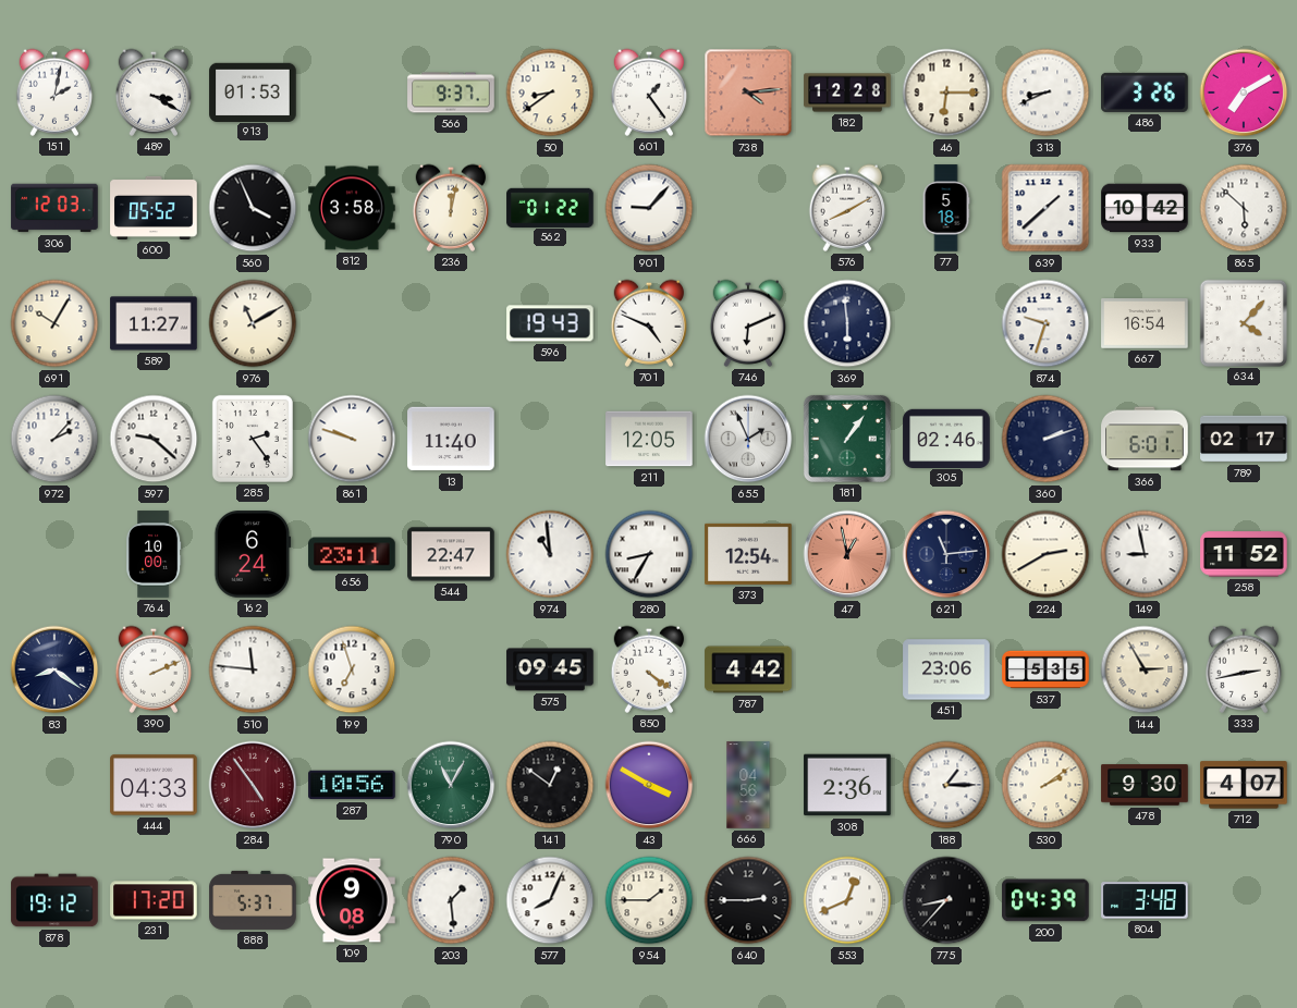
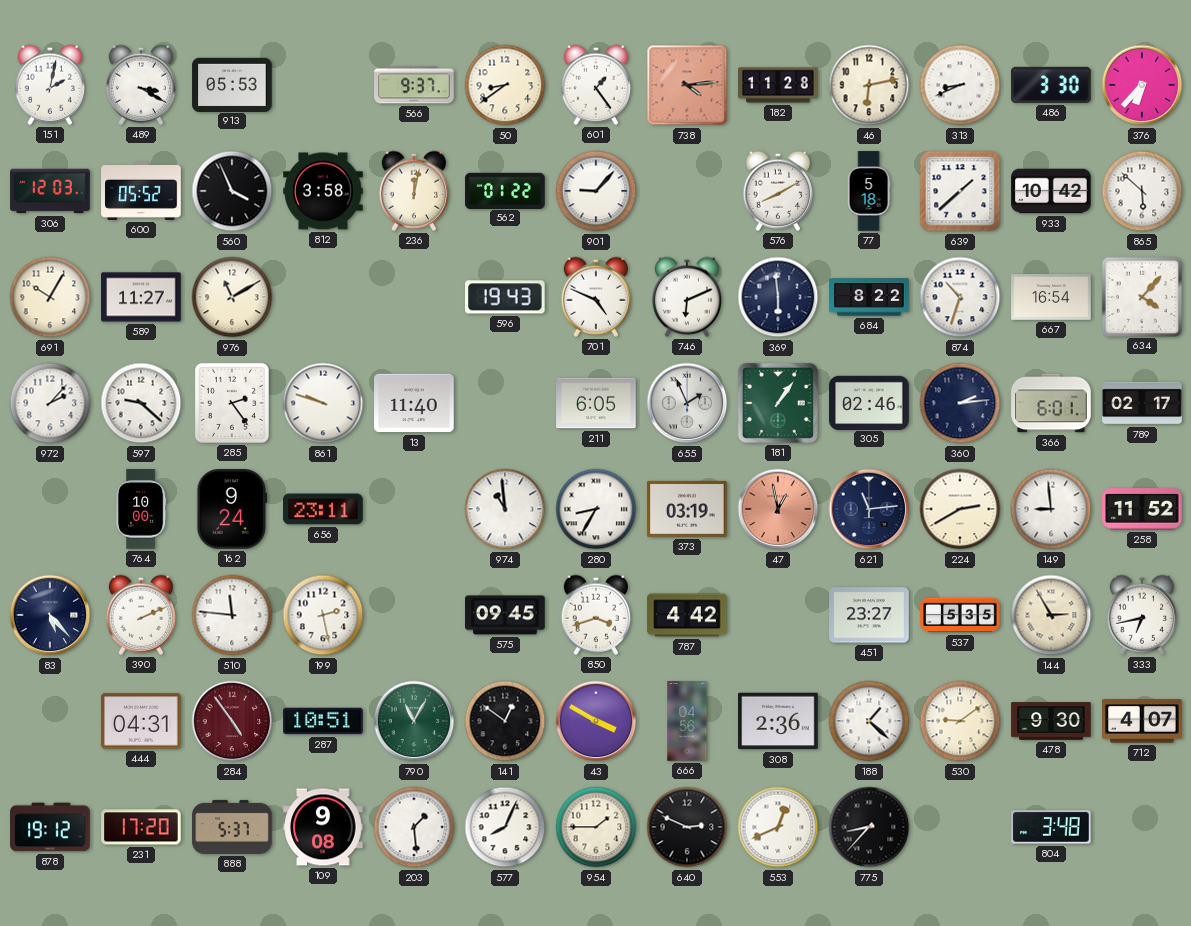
913: 01:53 -> 05:53
182: 12:28 -> 11:28
46: 6:15 -> 6:13
486: 3:26 -> 3:30
376: 7:10 -> 6:37
684: none -> 8:22
874: 9:33 -> 10:33
211: 12:05 -> 6:05
360: 2:12 -> 2:14
162: 6:24 -> 9:24
544: 22:47 -> none
373: 12:54 -> 03:19
149: 8:58 -> 8:59
83: 8:21 -> 5:23
199: 6:57 -> 2:28
850: 4:21 -> 3:42
451: 23:06 -> 23:27
333: 2:43 -> 6:43
444: 04:33 -> 04:31
287: 10:56 -> 10:51
188: 1:15 -> 1:22
530: 2:09 -> 9:09
640: 2:45 -> 2:49
200: 04:39 -> none
